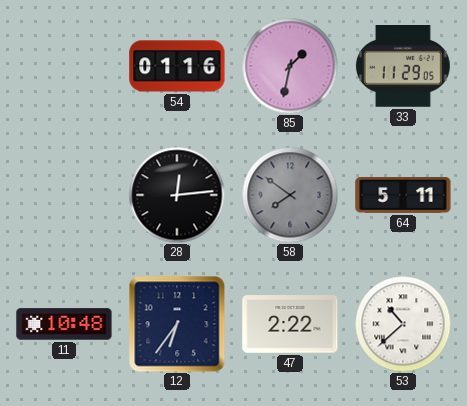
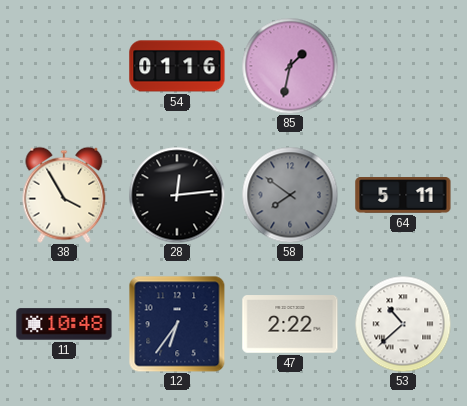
33: 11:29 -> none
38: none -> 3:55
